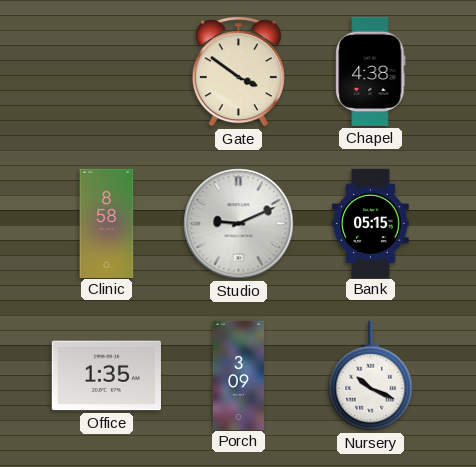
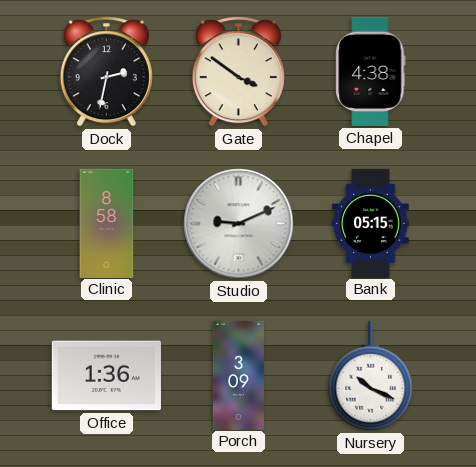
Dock: none -> 2:32
Office: 1:35 -> 1:36
